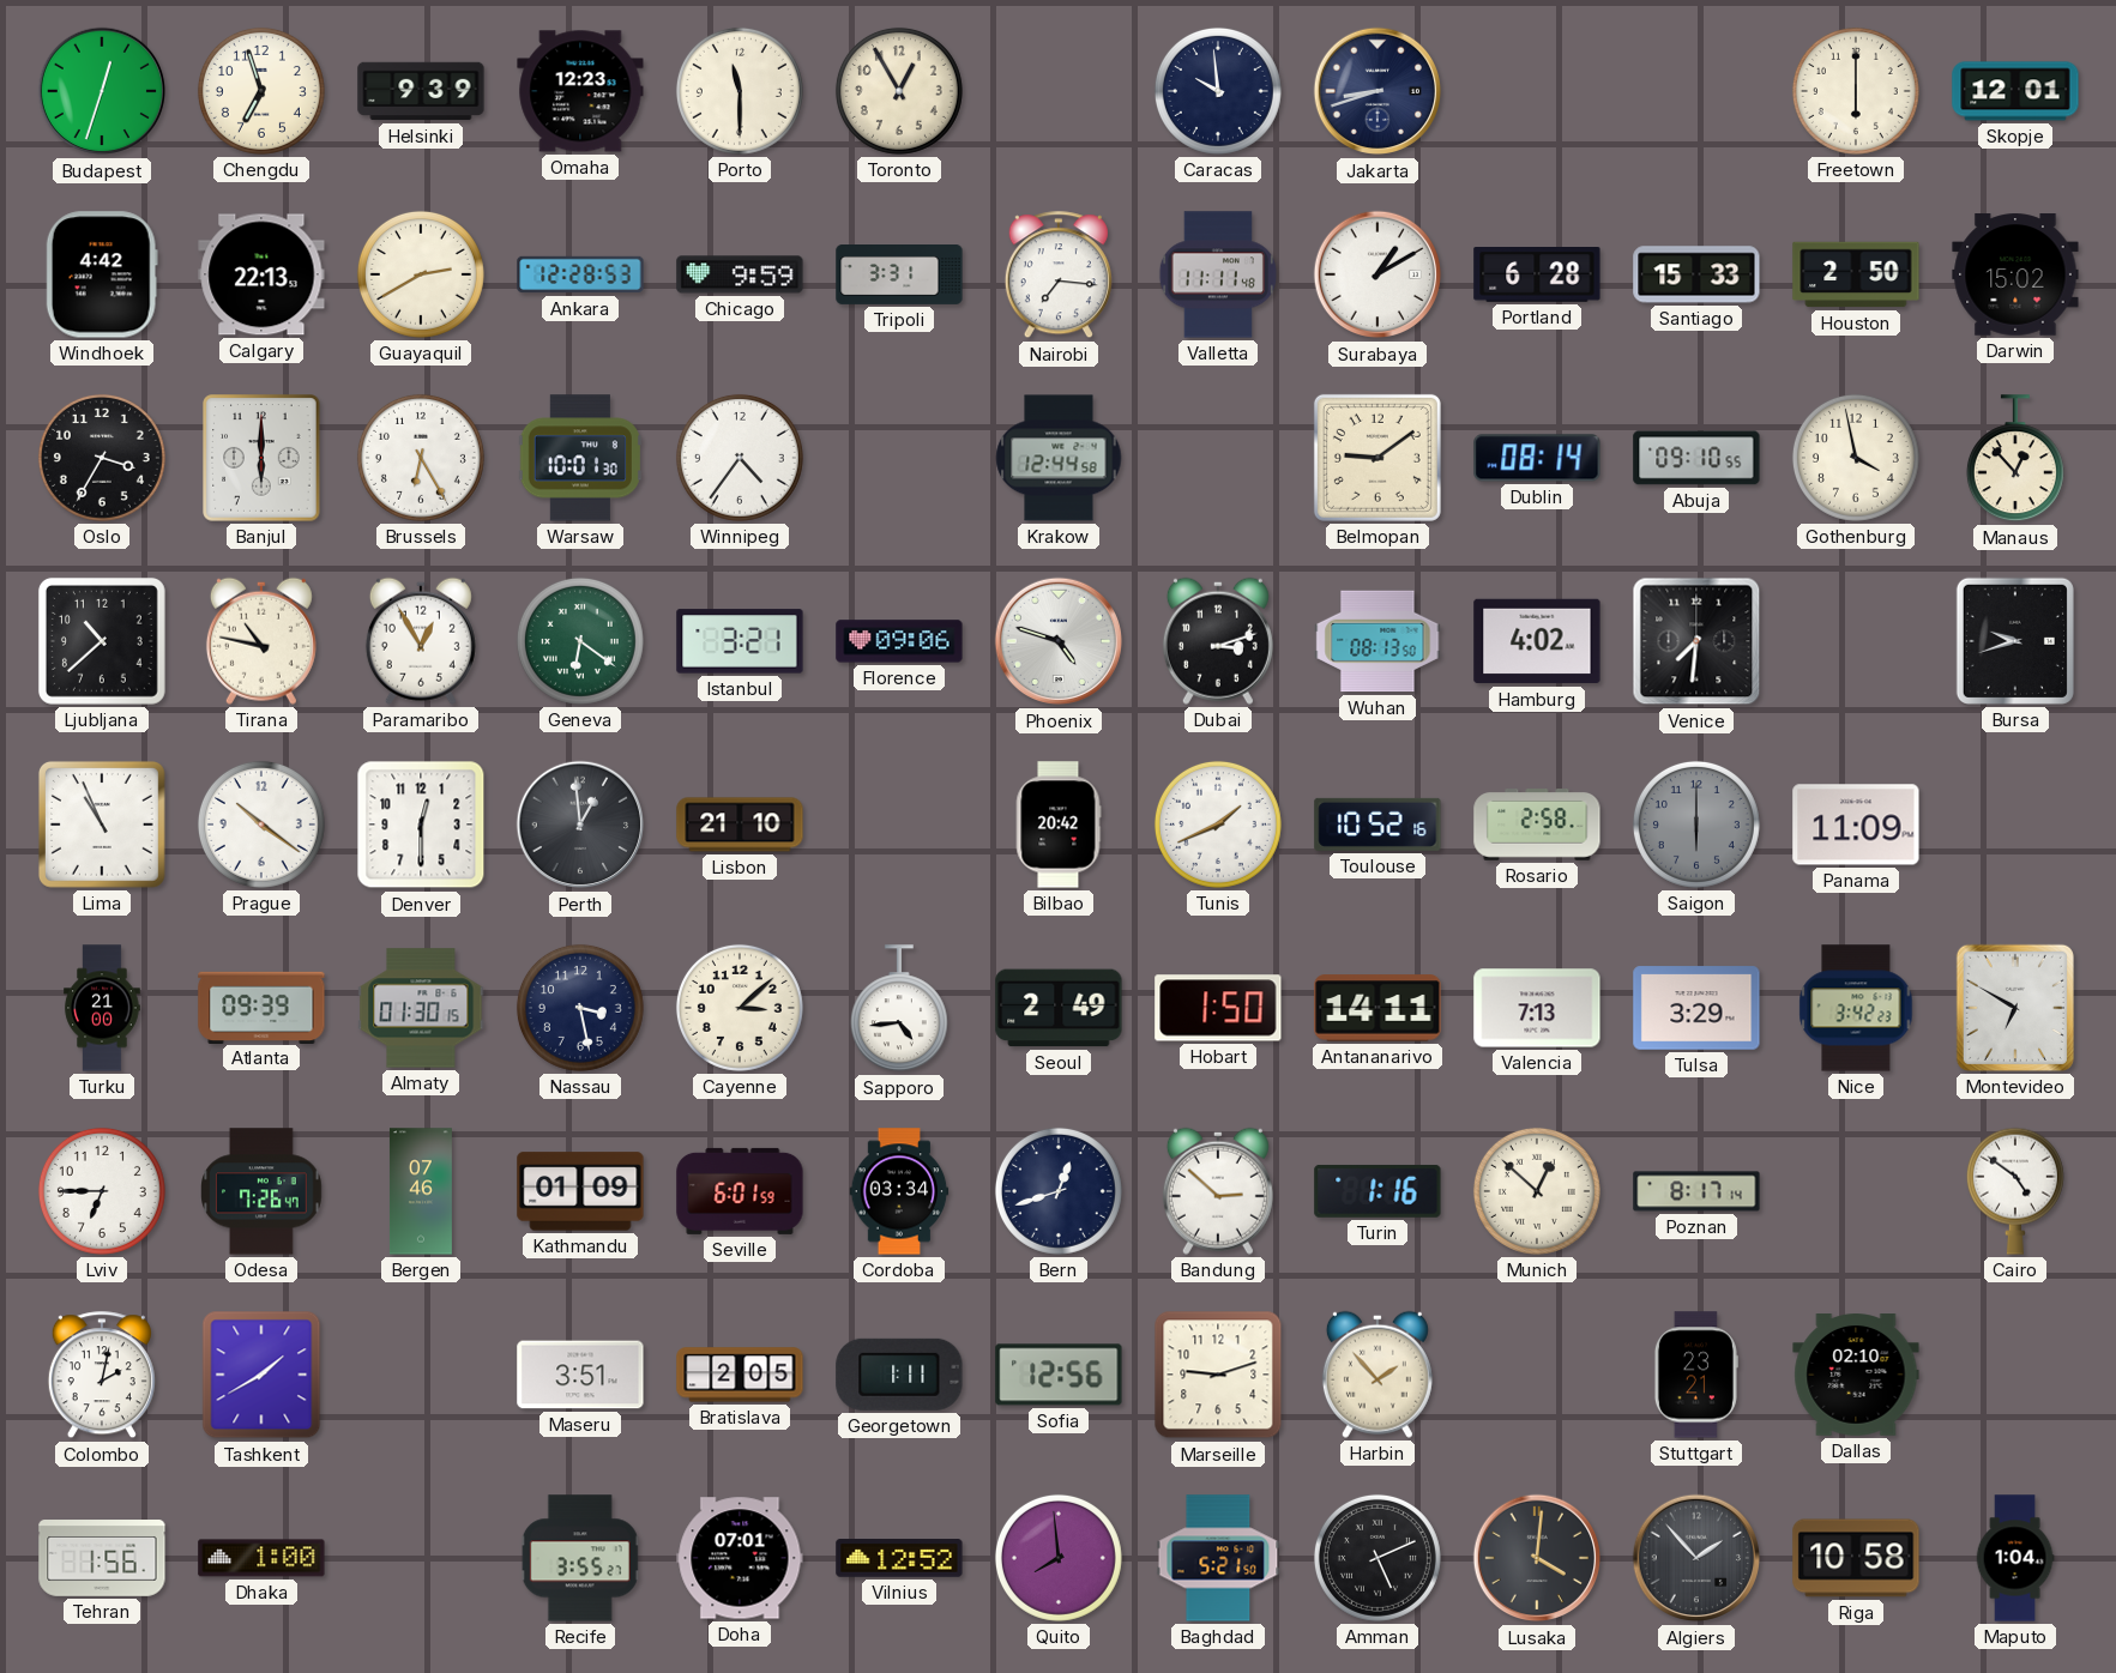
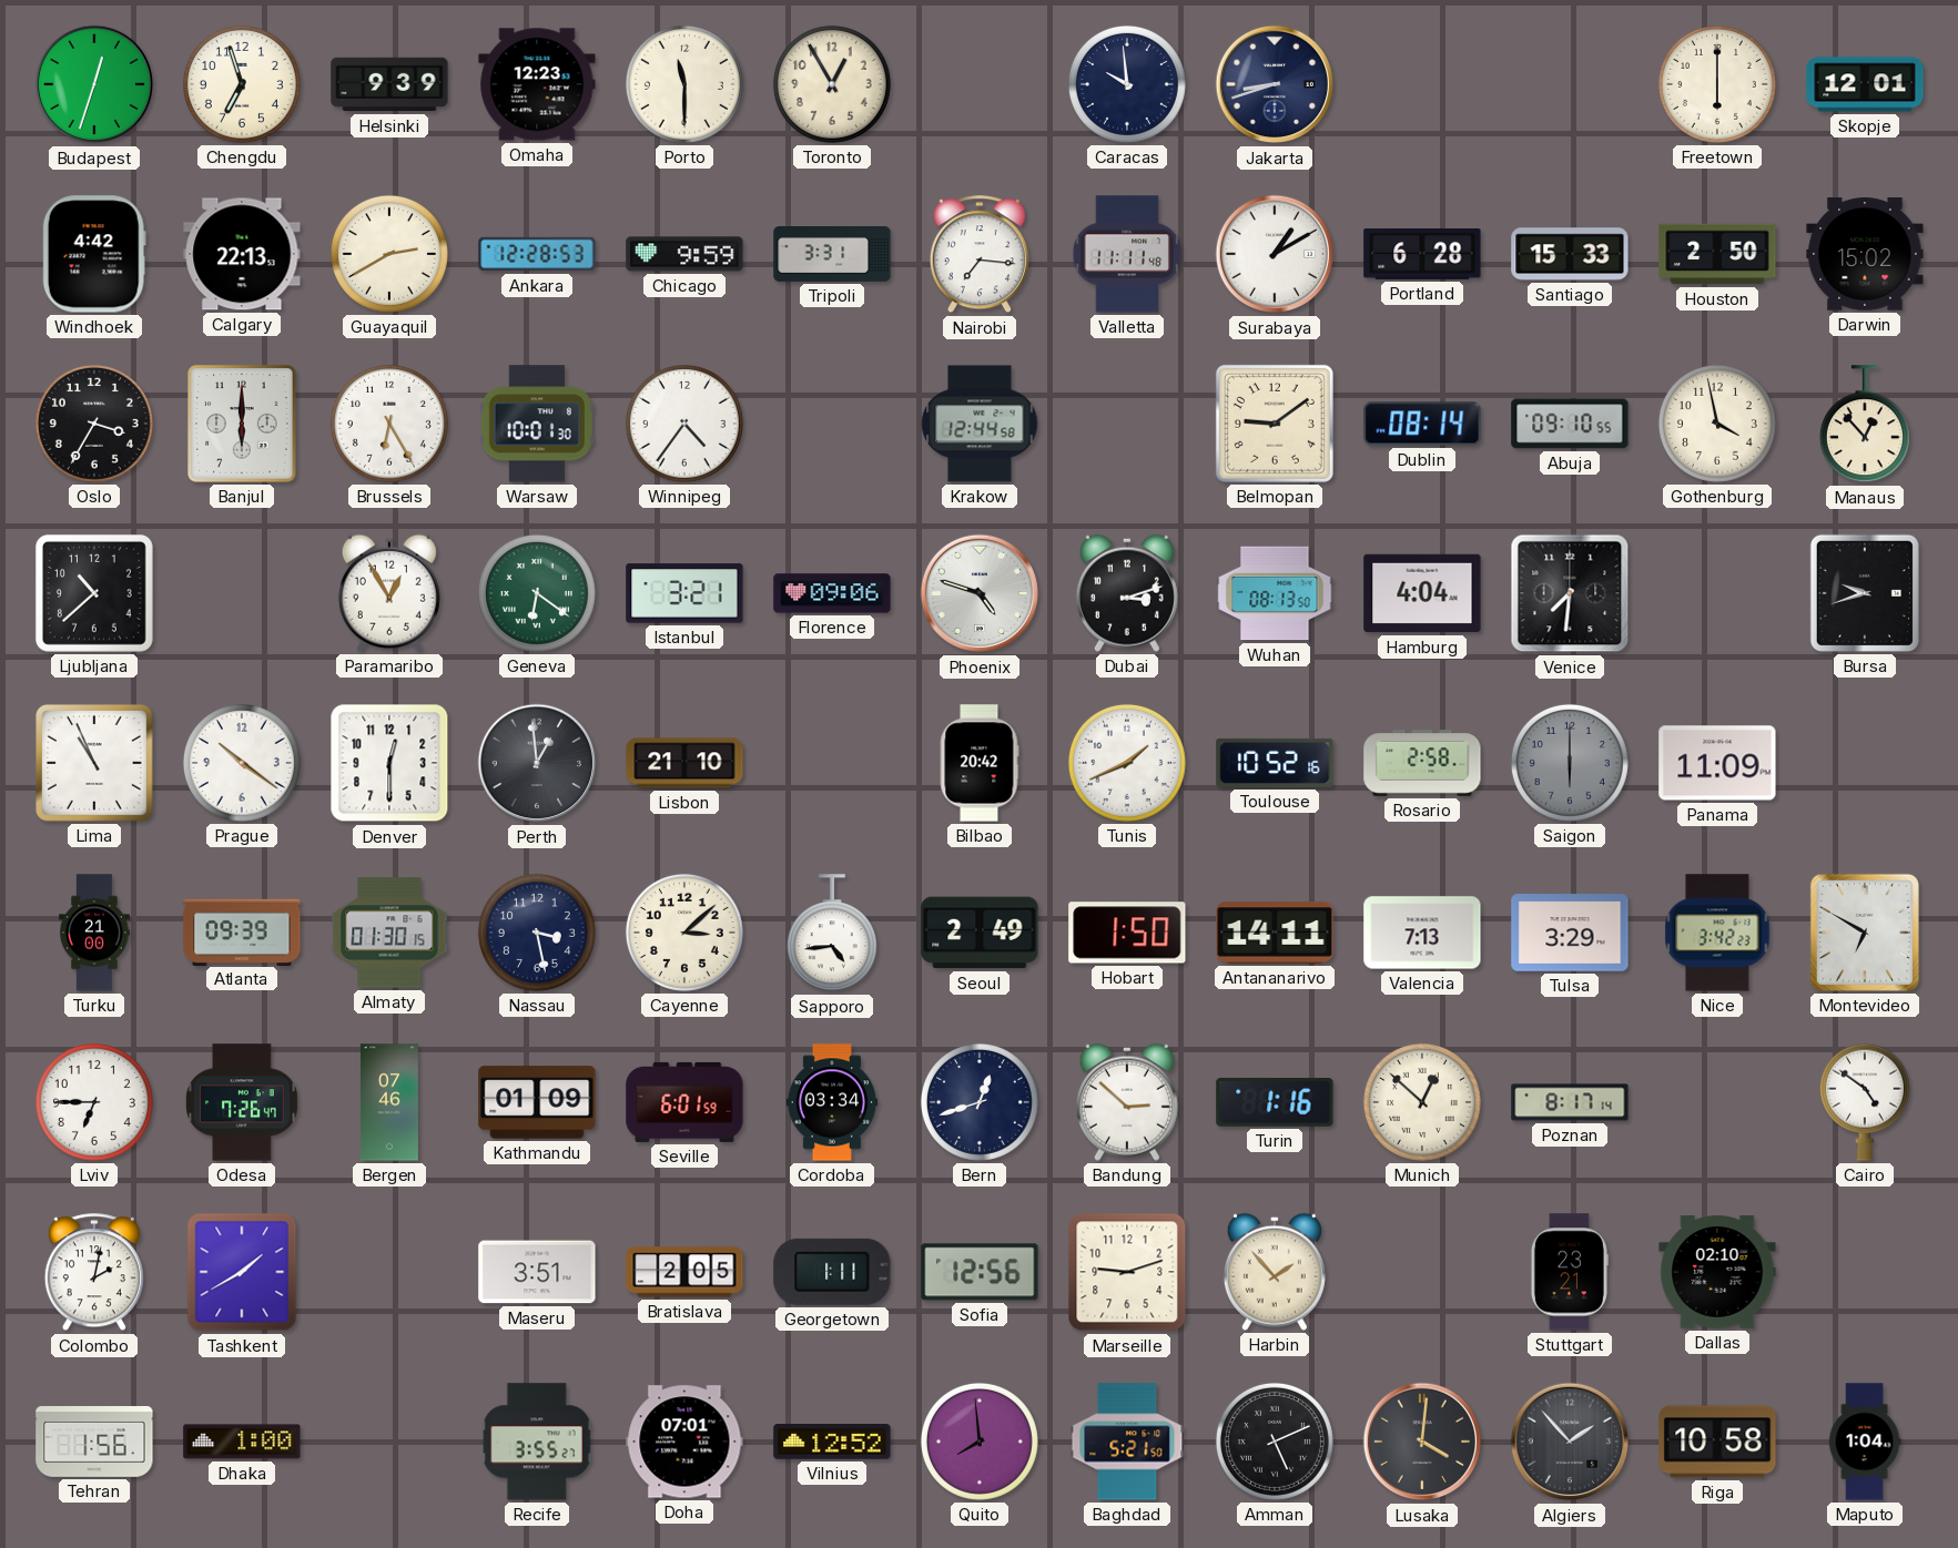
Tirana: 10:47 -> none
Hamburg: 4:02 -> 4:04
